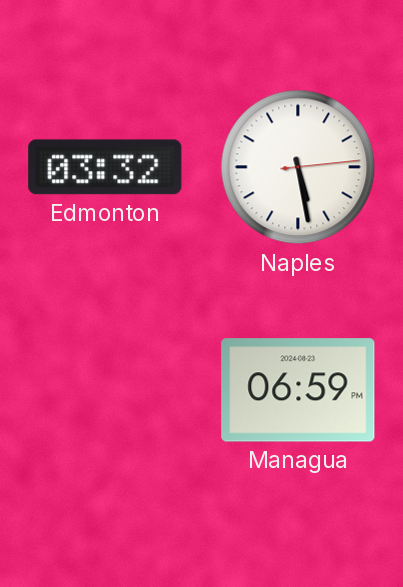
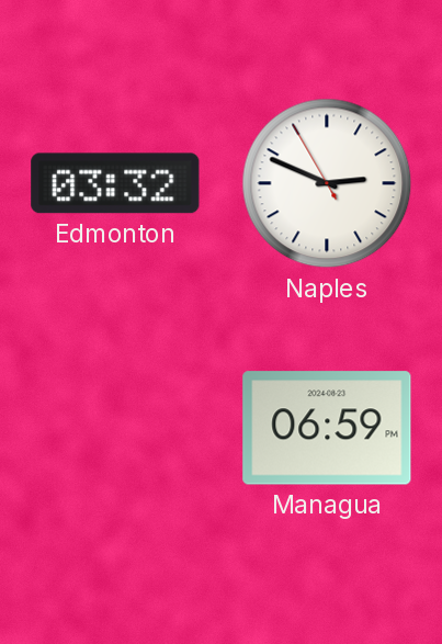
Naples: 5:28 -> 2:48
